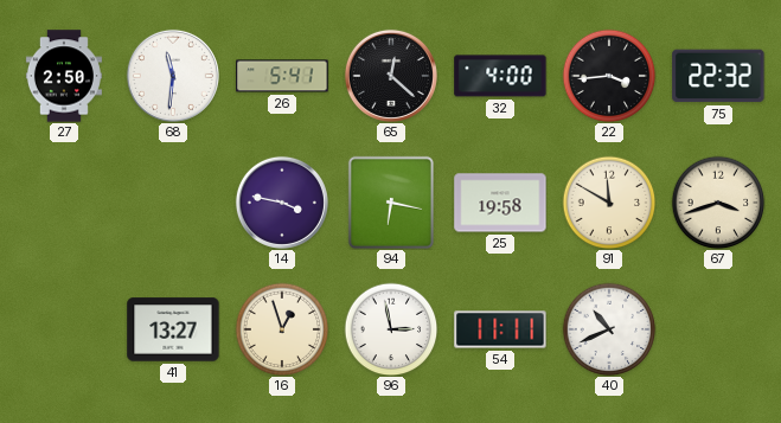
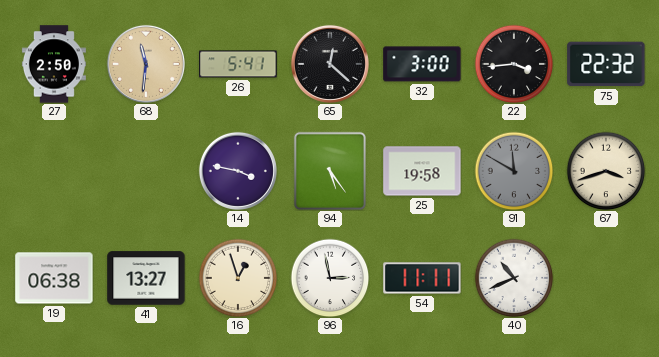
68 dial: white -> champagne
32: 4:00 -> 3:00
94: 6:17 -> 5:24
91 dial: cream -> grey
19: none -> 06:38
